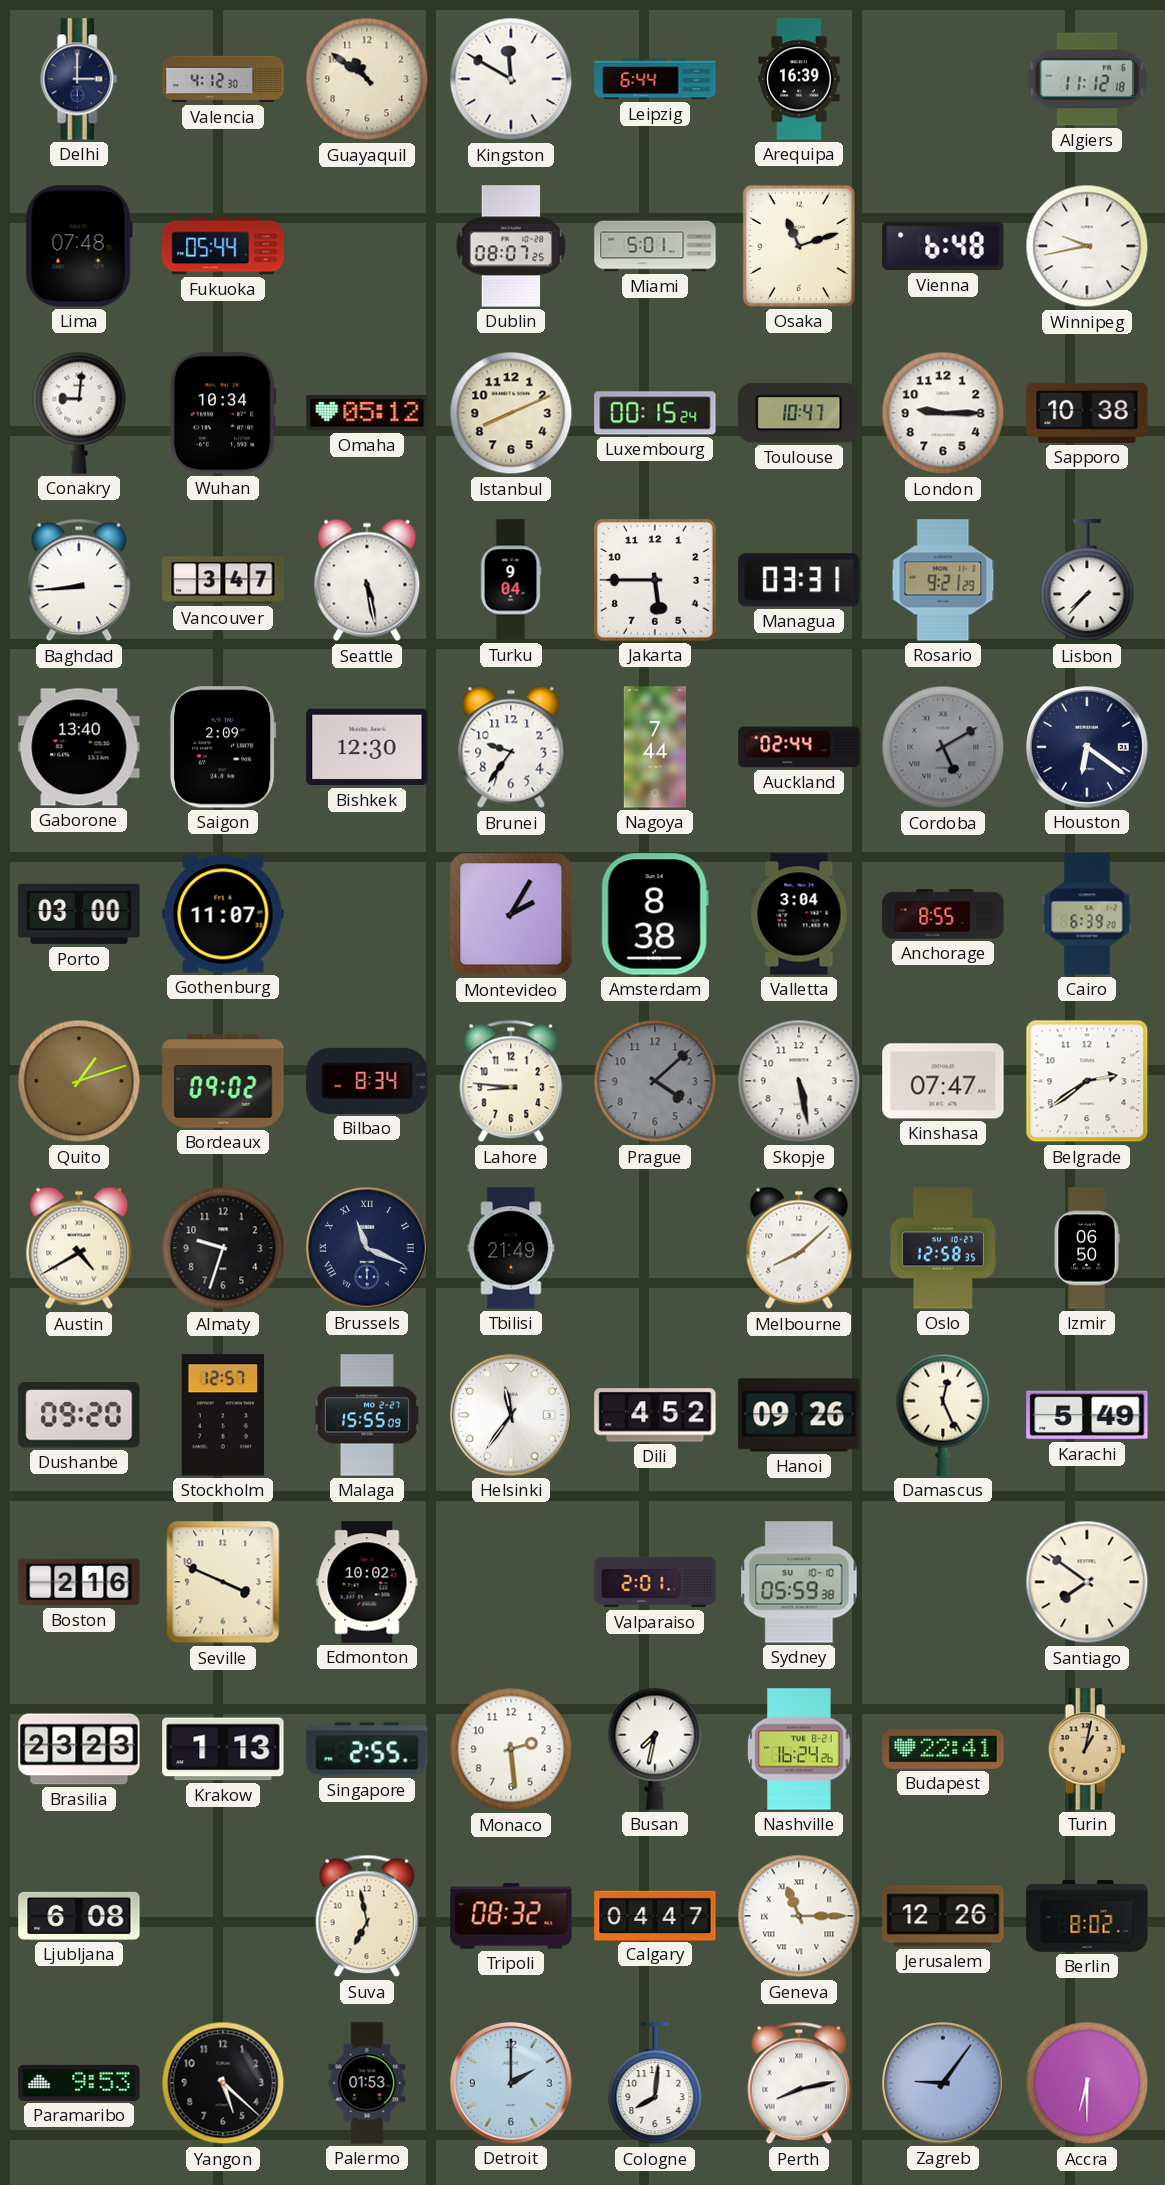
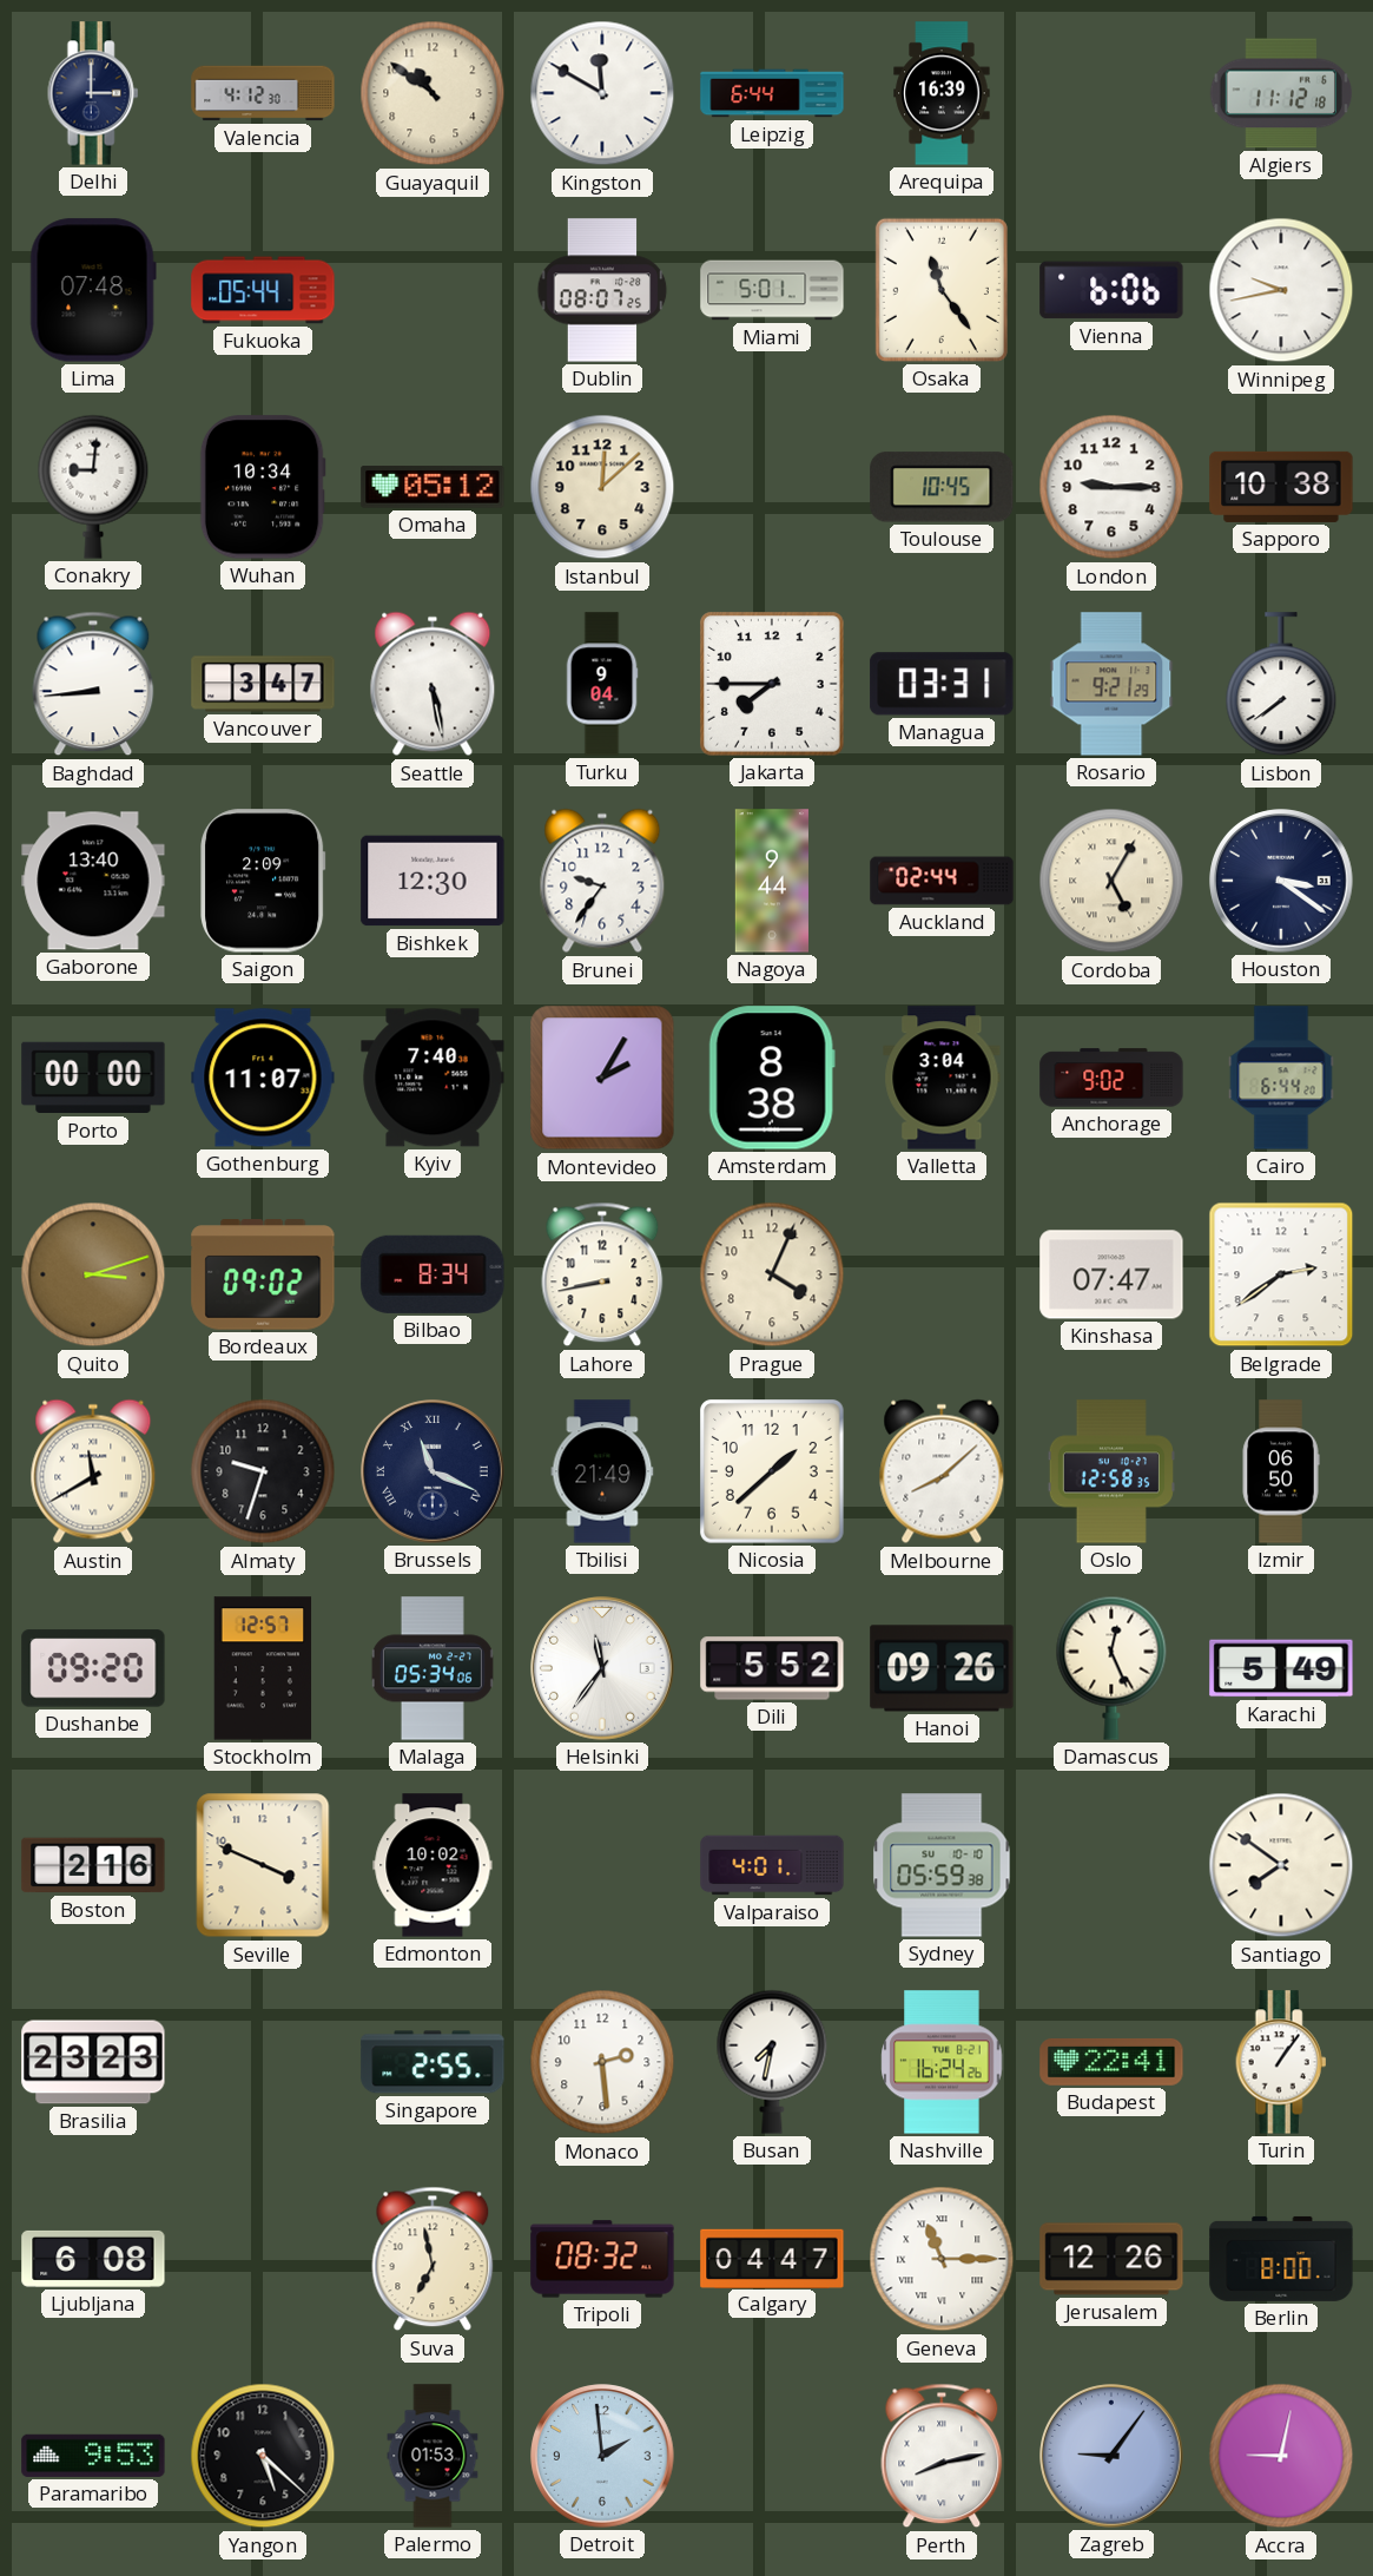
Osaka: 11:12 -> 11:24
Vienna: 6:48 -> 6:06
Istanbul: 8:11 -> 12:08
Luxembourg: 00:15 -> none
Toulouse: 10:47 -> 10:45
Jakarta: 5:45 -> 7:45
Lisbon: 7:37 -> 7:39
Nagoya: 7:44 -> 9:44
Cordoba: 5:10 -> 5:05
Cordoba dial: grey -> cream
Houston: 6:21 -> 3:21
Porto: 03:00 -> 00:00
Kyiv: none -> 7:40
Anchorage: 8:55 -> 9:02
Cairo: 6:39 -> 6:44
Quito: 1:12 -> 3:12
Lahore: 8:46 -> 8:43
Prague: 4:08 -> 4:04
Prague dial: grey -> cream
Skopje: 5:28 -> none
Austin: 4:40 -> 11:40
Nicosia: none -> 1:38
Malaga: 15:55 -> 05:34
Dili: 4:52 -> 5:52
Valparaiso: 2:01 -> 4:01
Krakow: 1:13 -> none
Turin: 1:02 -> 1:06
Turin dial: champagne -> white
Berlin: 8:02 -> 8:00
Detroit: 2:00 -> 1:59
Cologne: 8:01 -> none
Accra: 6:30 -> 9:02
